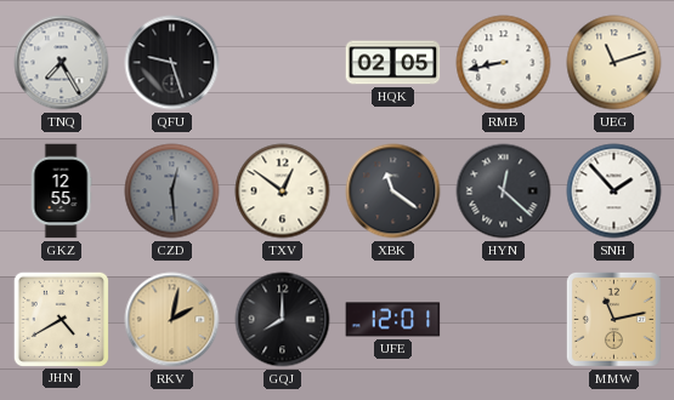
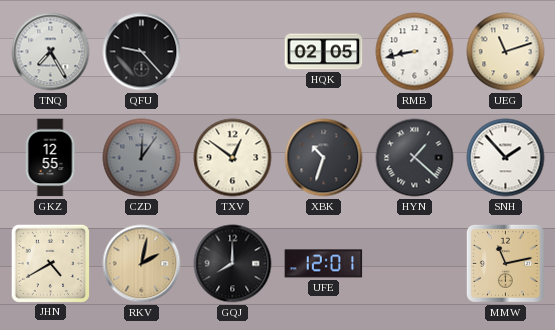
QFU: 9:27 -> 9:23
CZD: 12:29 -> 12:06
XBK: 11:21 -> 10:33
HYN: 12:22 -> 1:22
